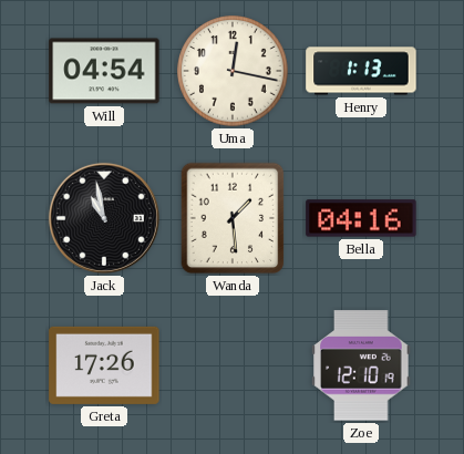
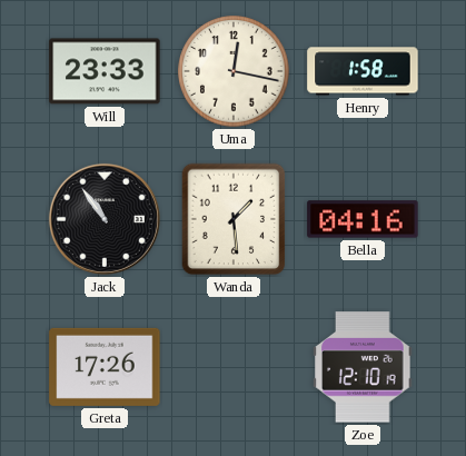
Will: 04:54 -> 23:33
Henry: 1:13 -> 1:58
Jack: 10:58 -> 10:54
